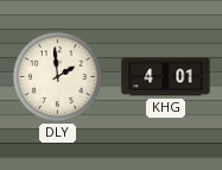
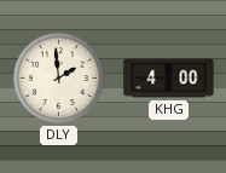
KHG: 4:01 -> 4:00
